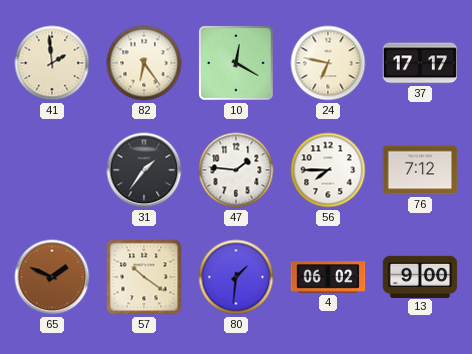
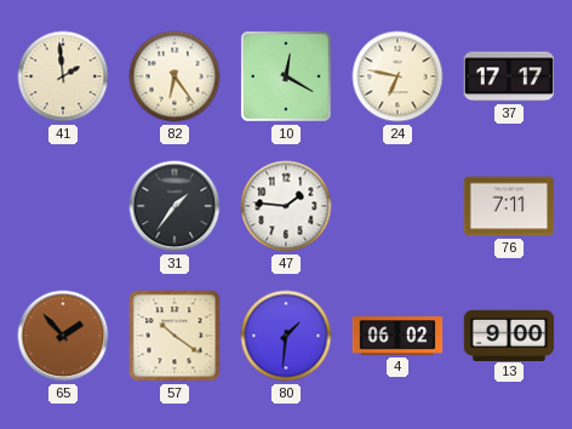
56: 7:45 -> none
76: 7:12 -> 7:11
65: 1:49 -> 1:53
